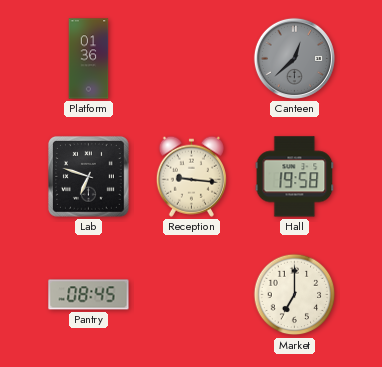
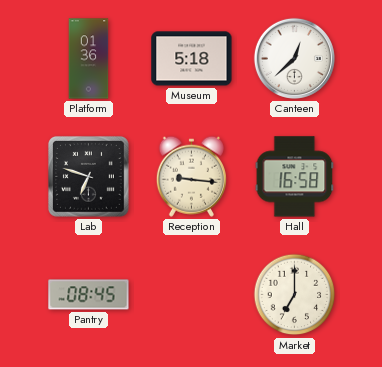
Museum: none -> 5:18
Canteen dial: grey -> white
Hall: 19:58 -> 16:58
